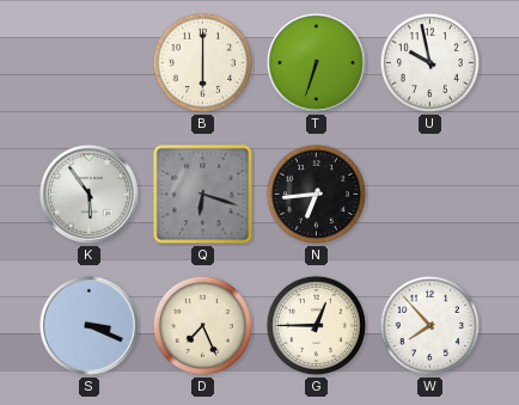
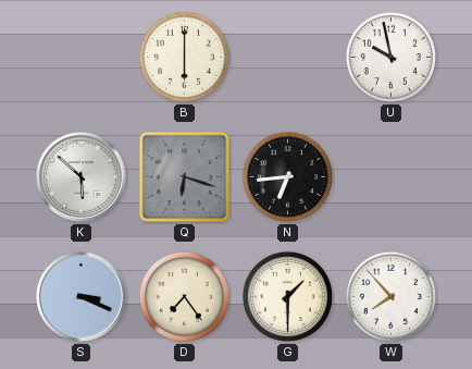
T: 6:33 -> none
K: 5:54 -> 5:52
D: 7:26 -> 7:24
G: 12:45 -> 1:30
